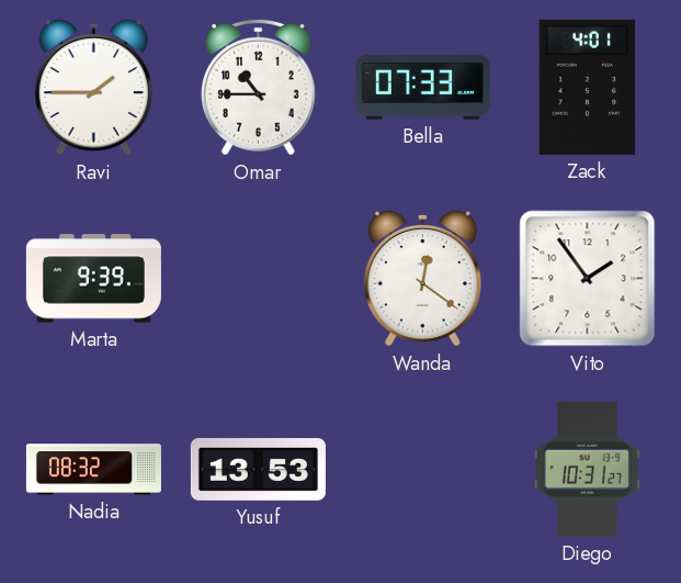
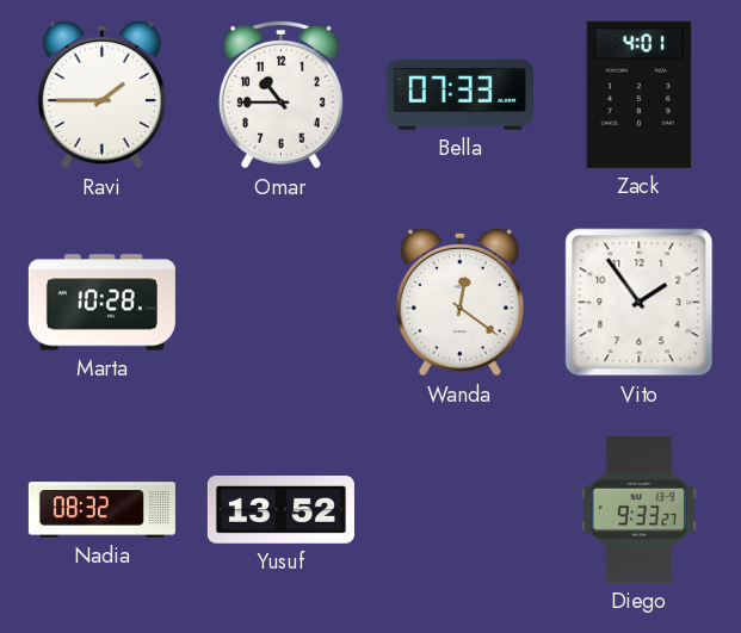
Marta: 9:39 -> 10:28
Yusuf: 13:53 -> 13:52
Diego: 10:31 -> 9:33
